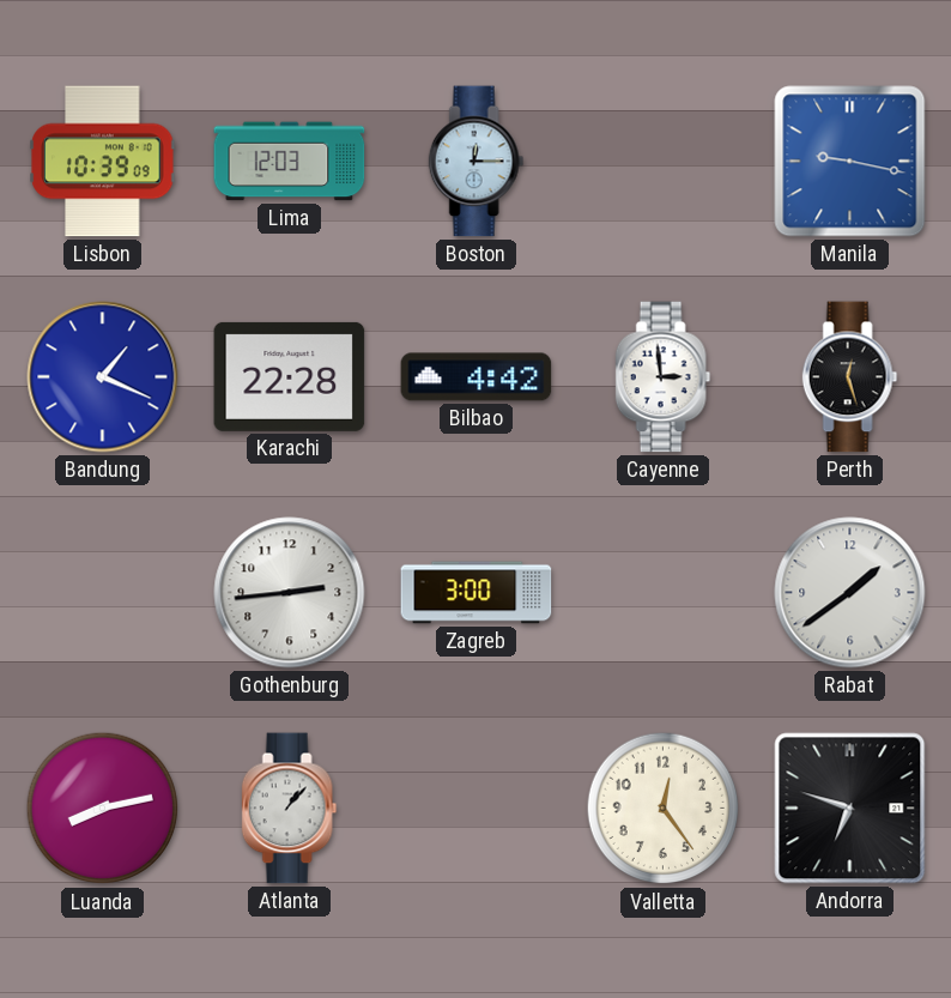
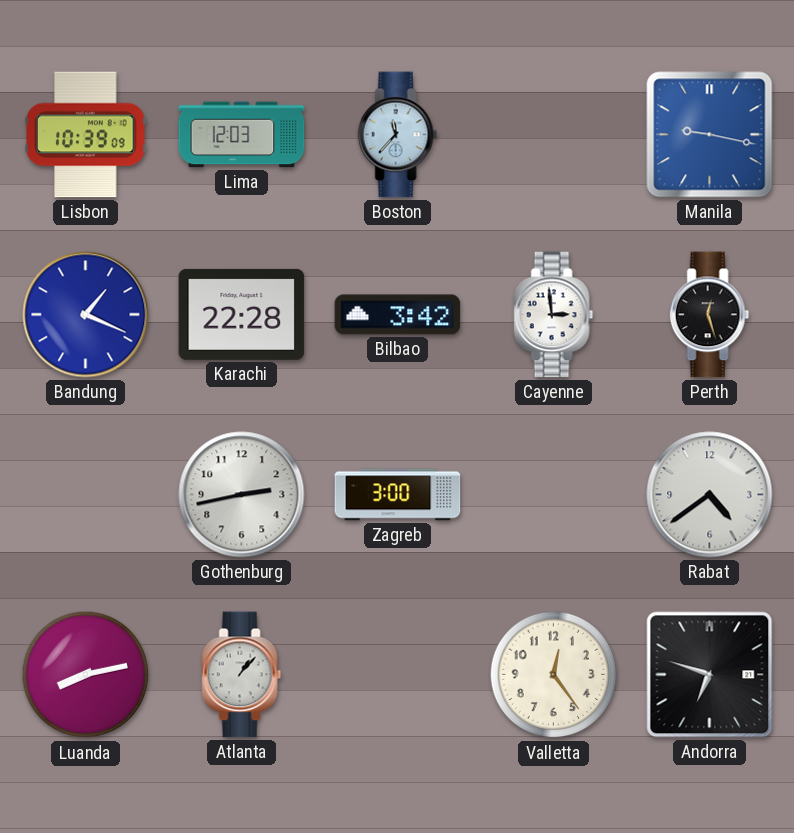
Boston: 12:15 -> 11:37
Bilbao: 4:42 -> 3:42
Gothenburg: 2:44 -> 2:43
Rabat: 1:39 -> 4:39
